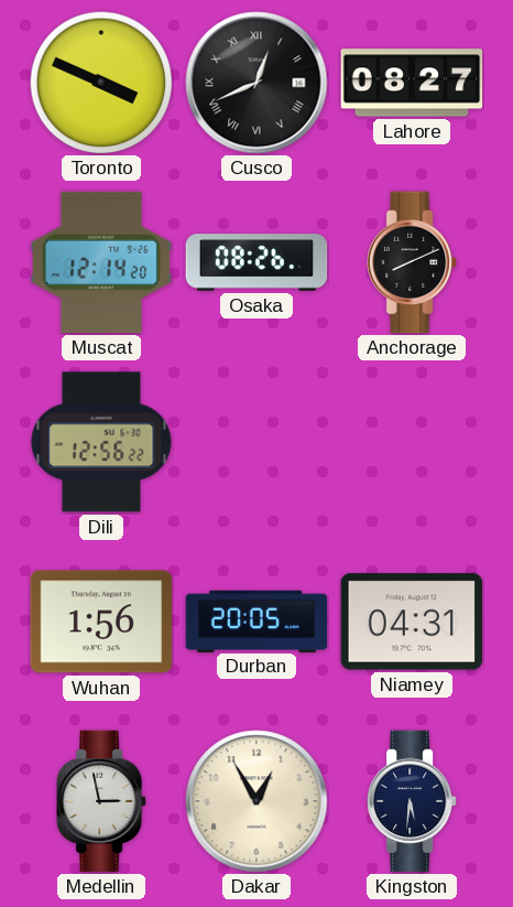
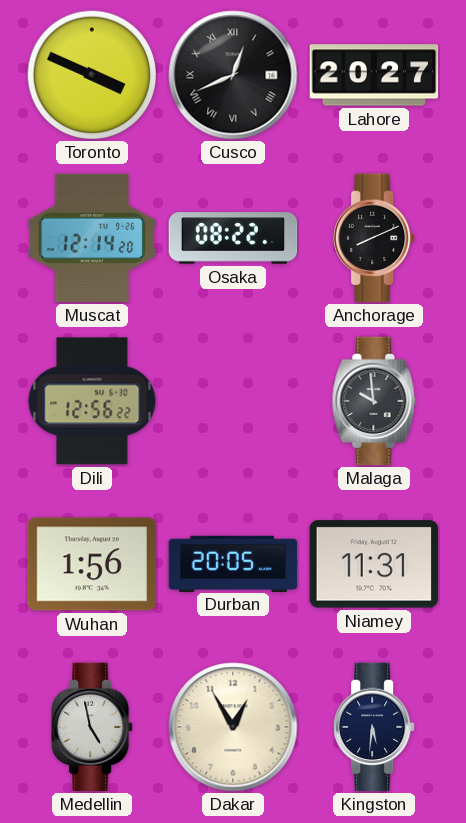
Lahore: 08:27 -> 20:27
Osaka: 08:26 -> 08:22
Malaga: none -> 9:59
Niamey: 04:31 -> 11:31
Medellin: 2:58 -> 4:58
